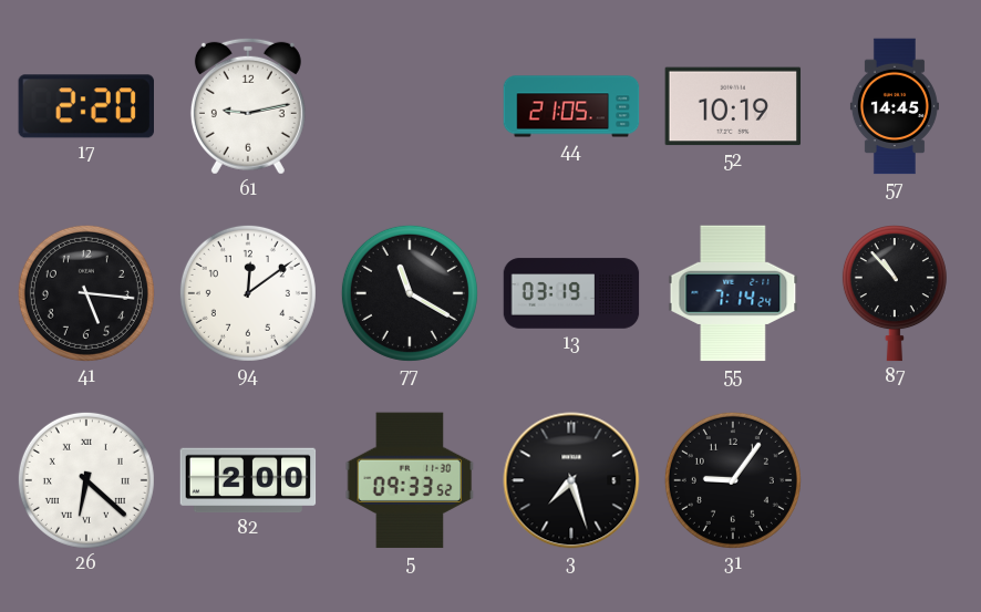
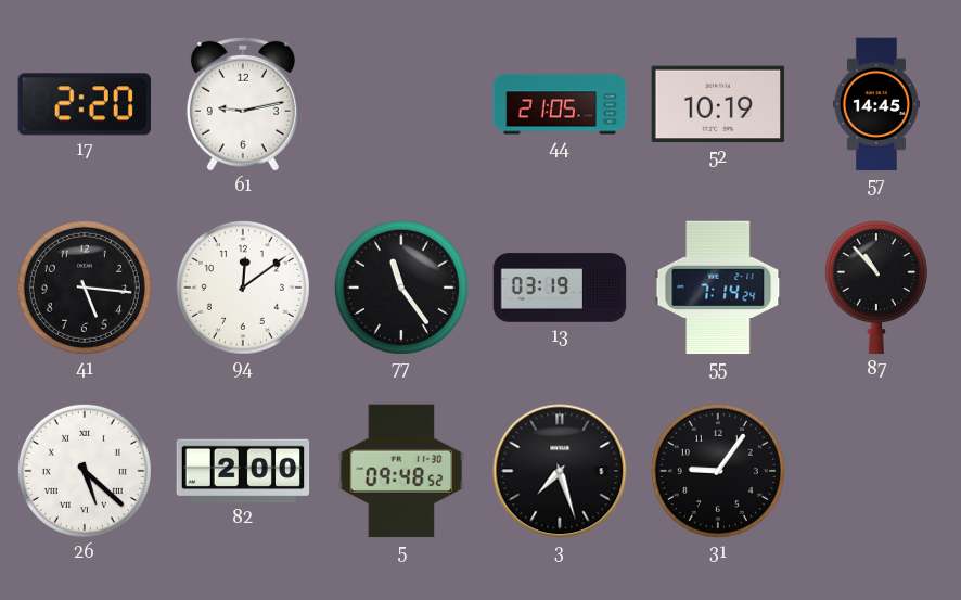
77: 11:20 -> 11:24
26: 6:22 -> 5:22
5: 09:33 -> 09:48
